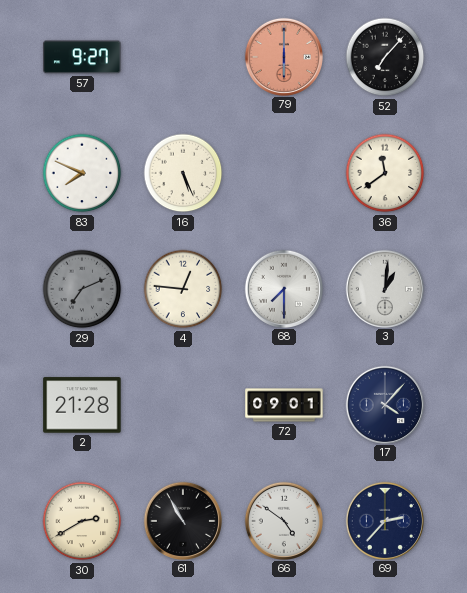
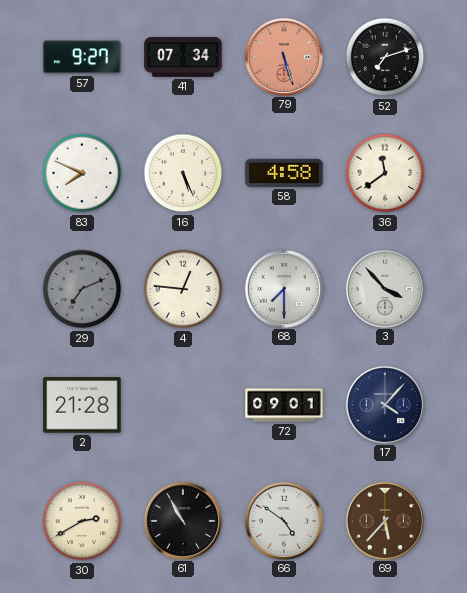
41: none -> 07:34
79: 6:00 -> 5:27
52: 7:07 -> 7:12
58: none -> 4:58
3: 1:01 -> 3:53
69: 2:37 -> 5:37
69 dial: navy -> brown
